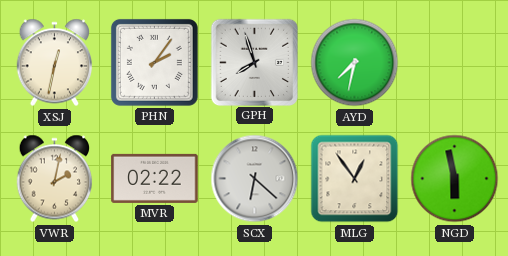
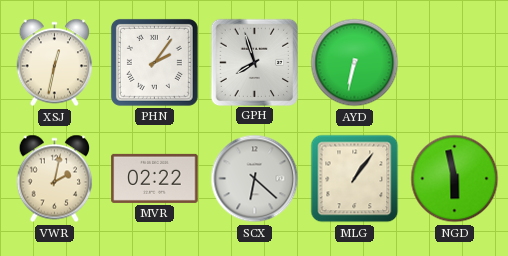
AYD: 7:32 -> 6:32
MLG: 12:54 -> 1:06
